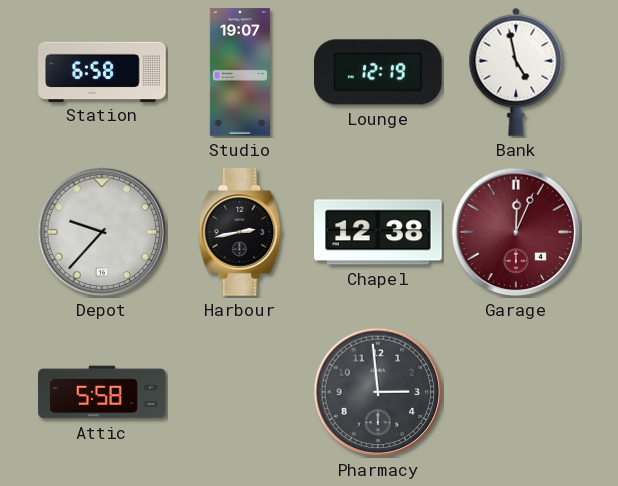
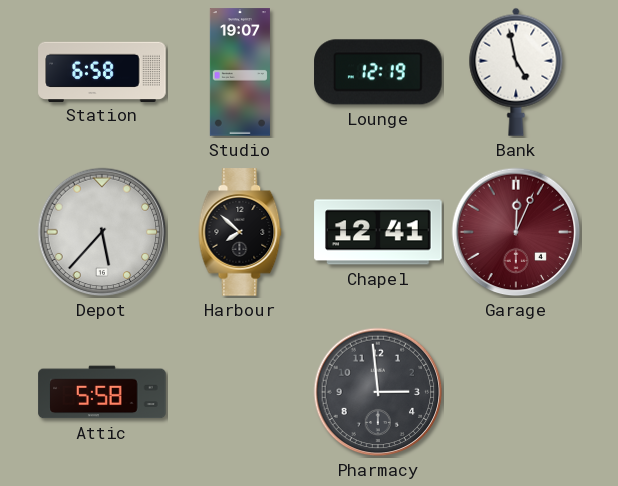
Depot: 9:37 -> 5:37
Harbour: 2:43 -> 7:52
Chapel: 12:38 -> 12:41
